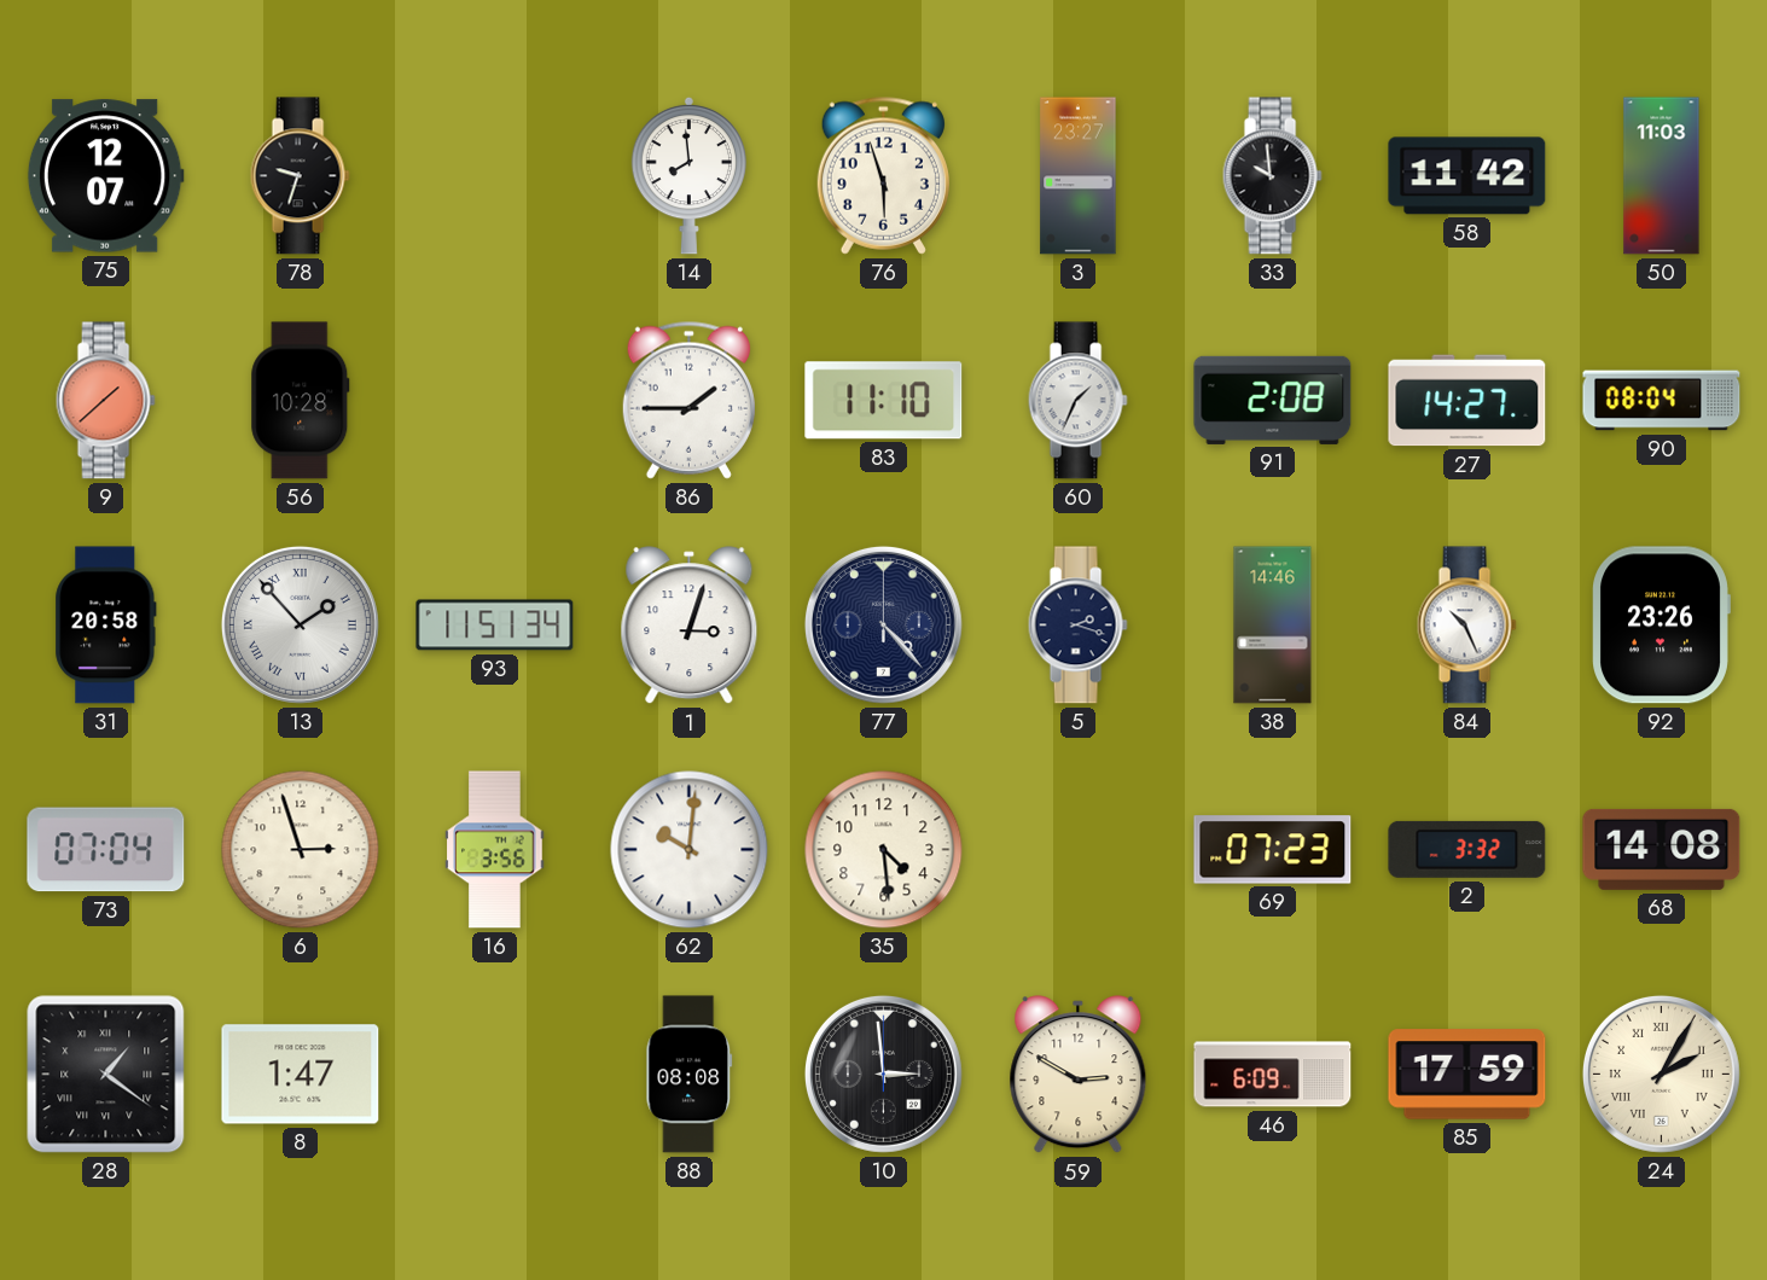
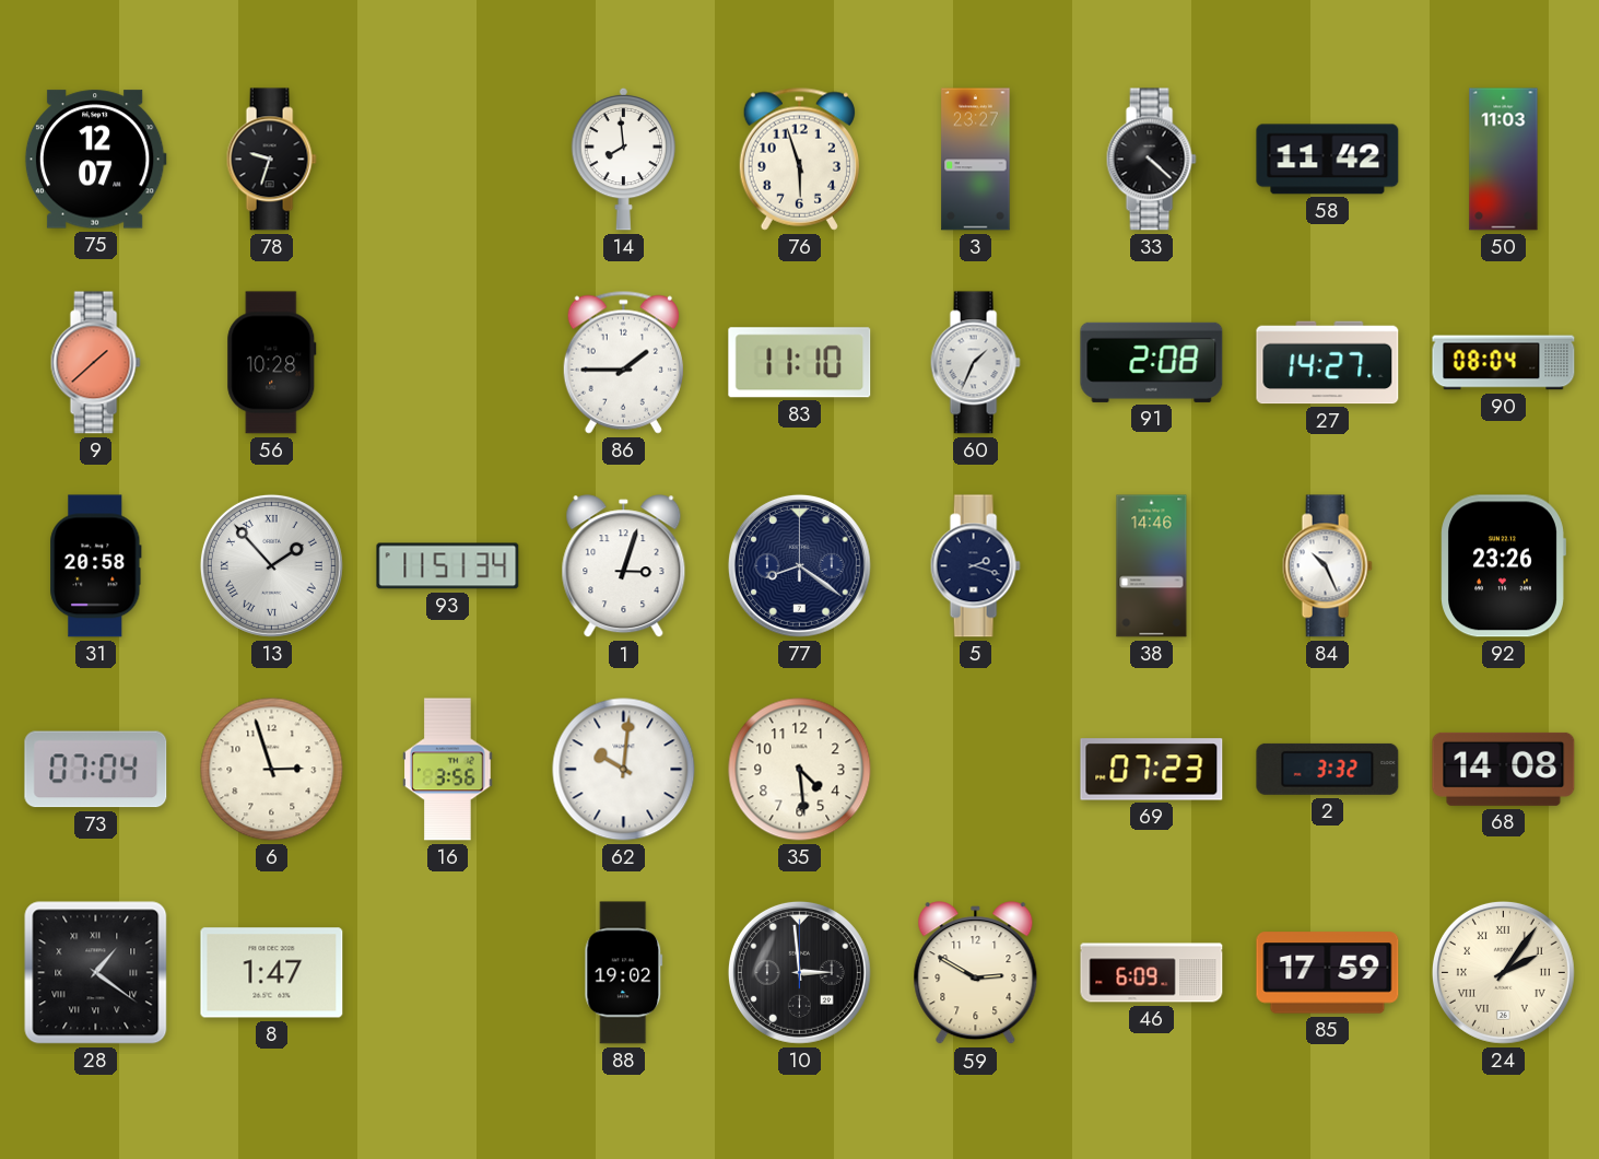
33: 9:59 -> 4:22
77: 4:23 -> 8:21
88: 08:08 -> 19:02
24: 2:05 -> 2:06
